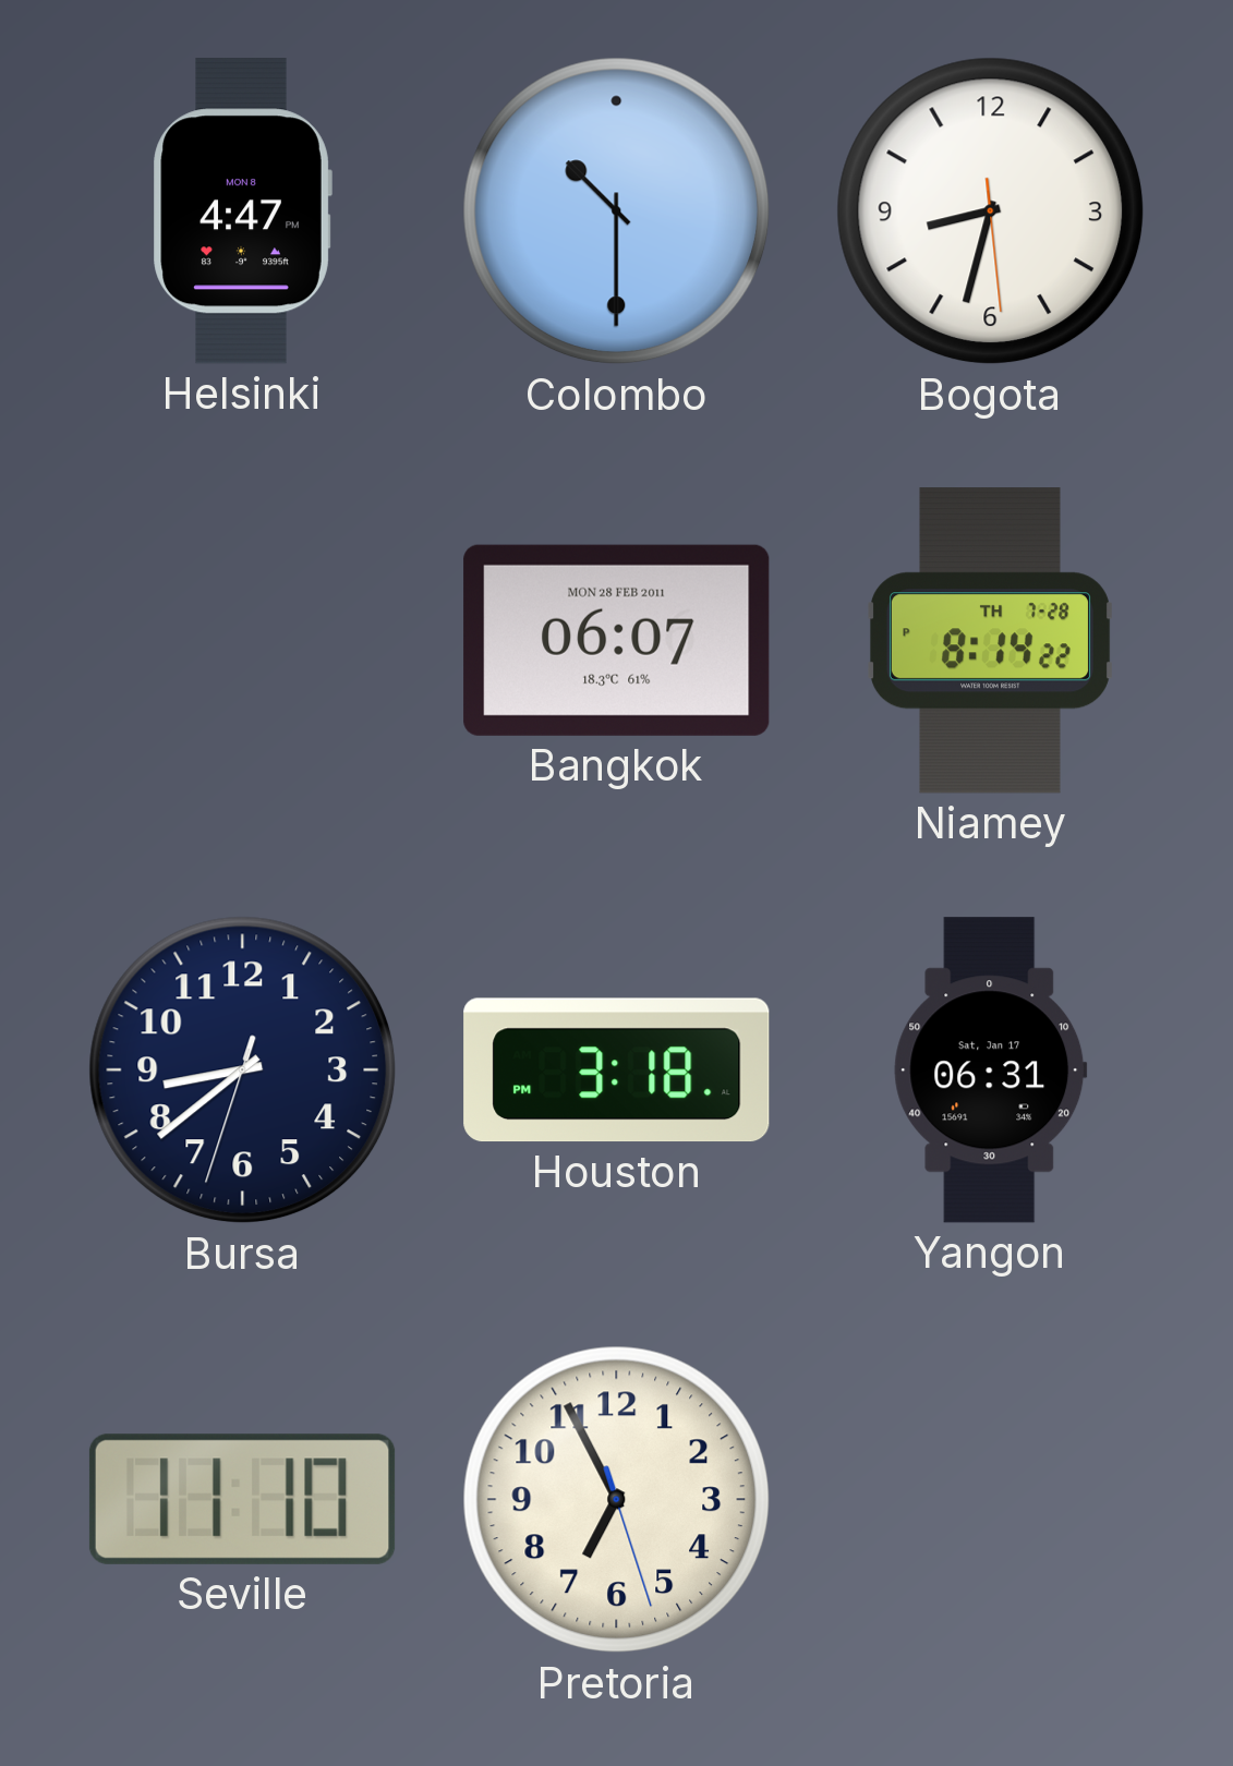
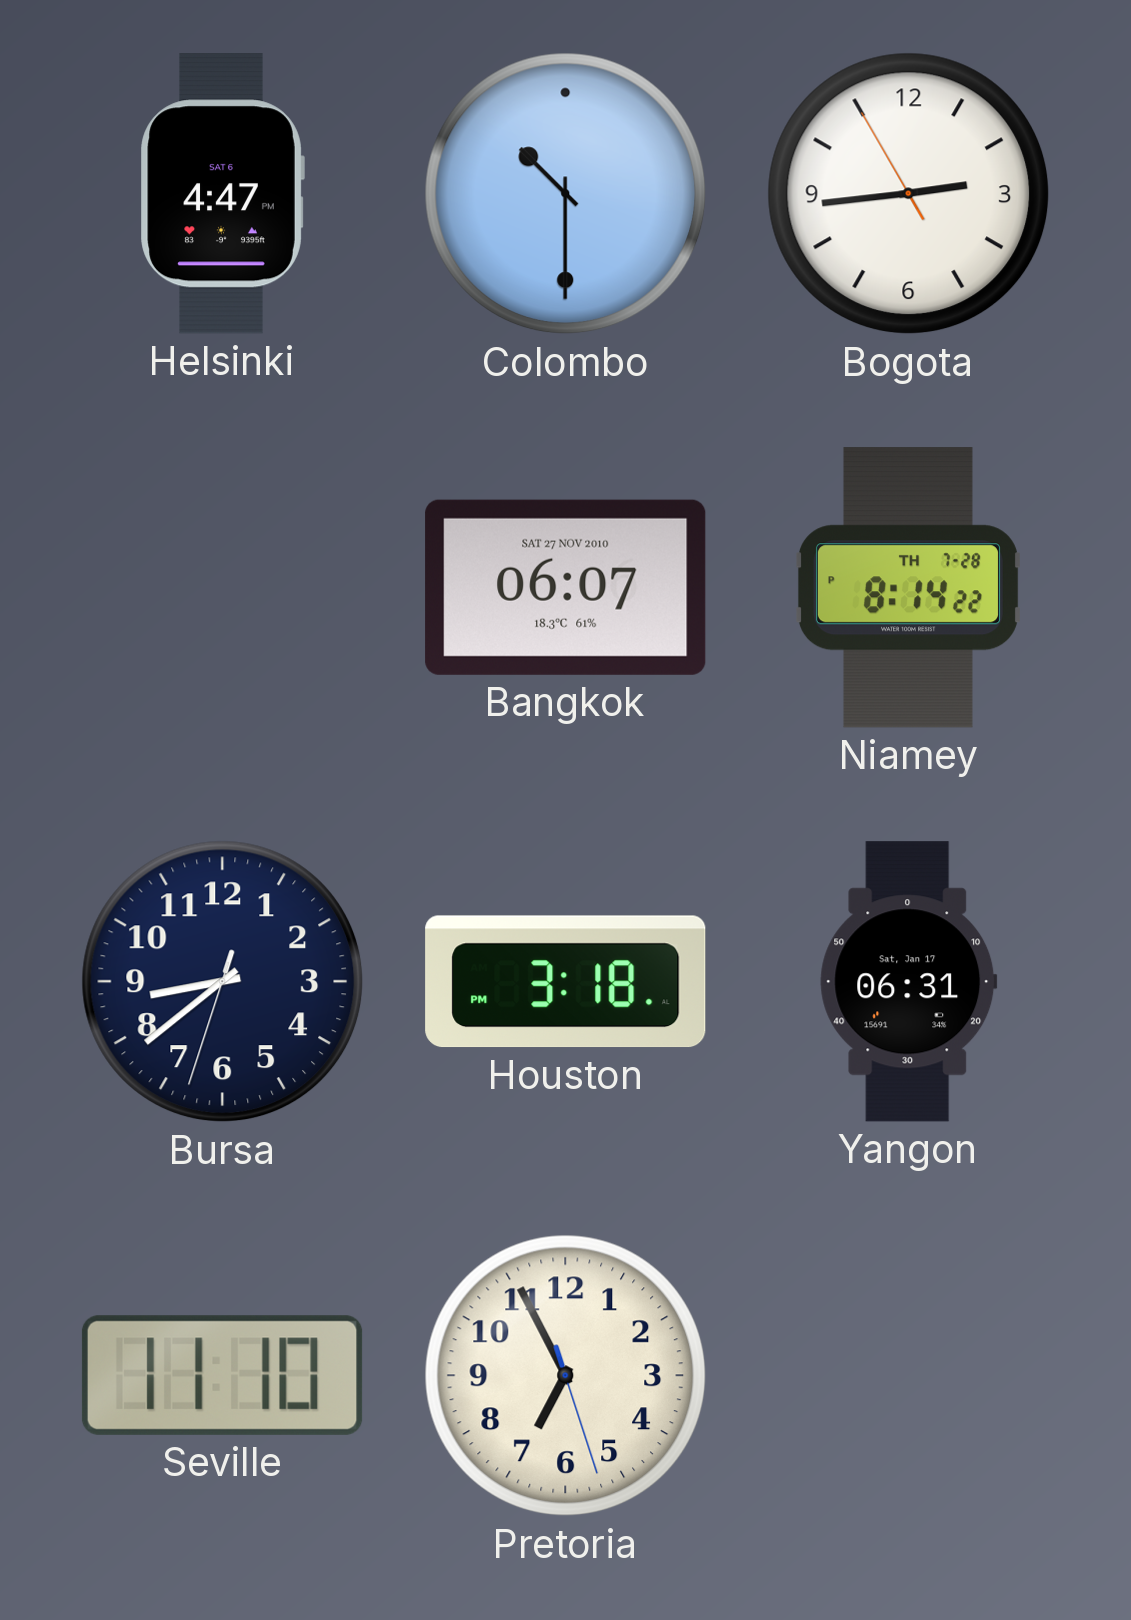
Helsinki date: MON 8 -> SAT 6
Bogota: 8:32 -> 2:43
Bangkok date: MON 28 FEB 2011 -> SAT 27 NOV 2010
